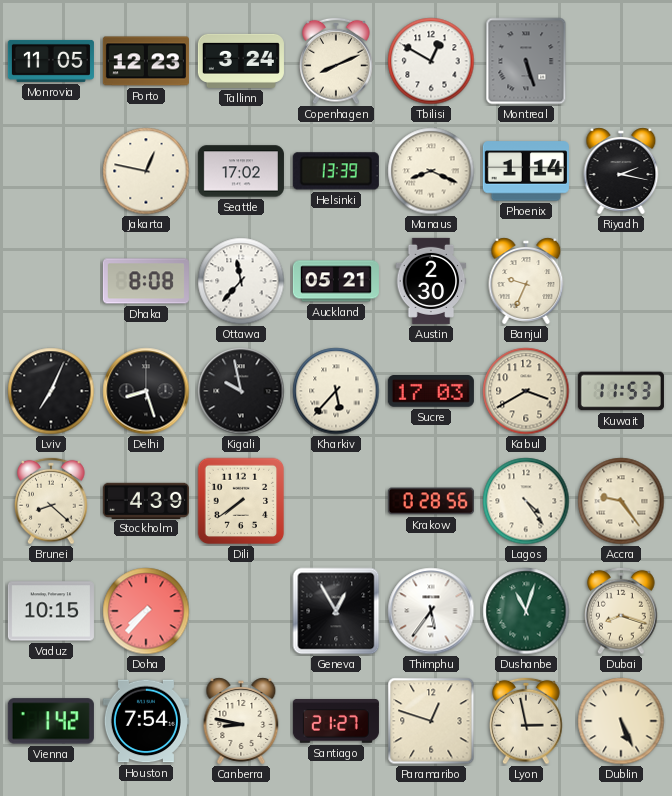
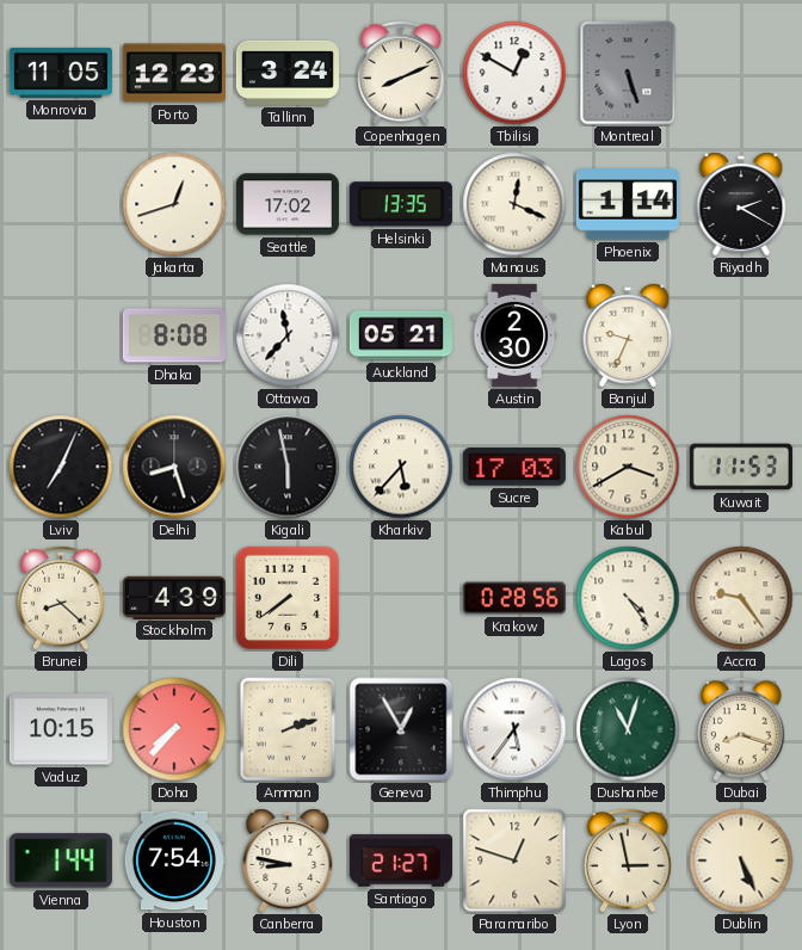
Jakarta: 12:47 -> 12:42
Helsinki: 13:39 -> 13:35
Manaus: 8:19 -> 12:19
Riyadh: 2:17 -> 2:20
Kigali: 9:58 -> 5:58
Amman: none -> 2:12
Vienna: 1:42 -> 1:44
